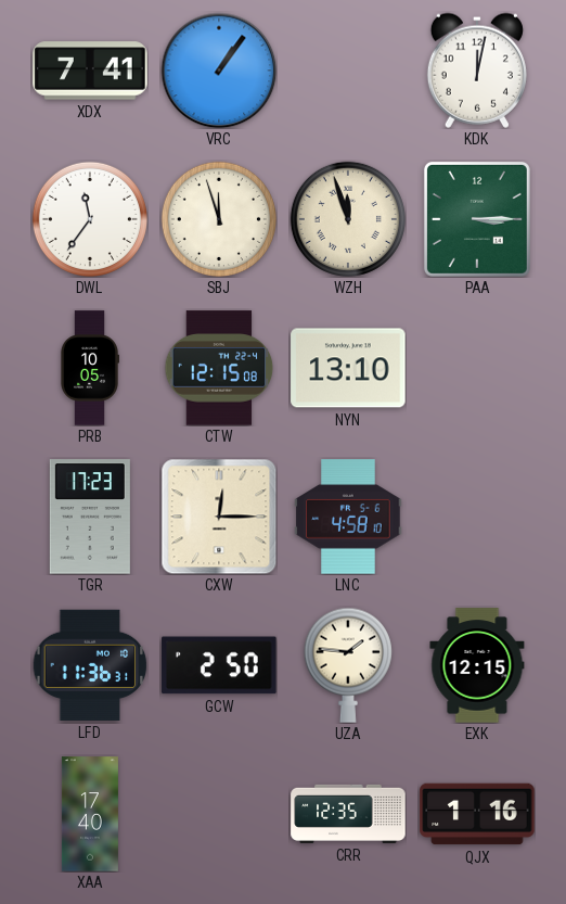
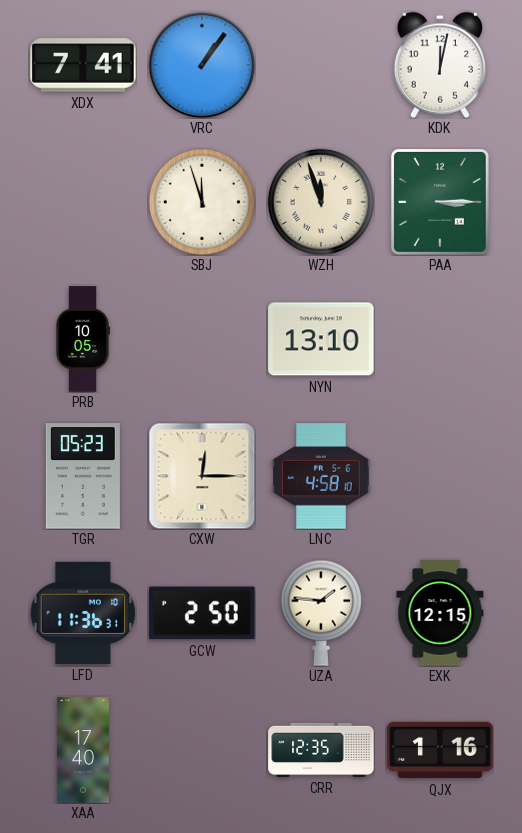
DWL: 11:36 -> none
CTW: 12:15 -> none
TGR: 17:23 -> 05:23
